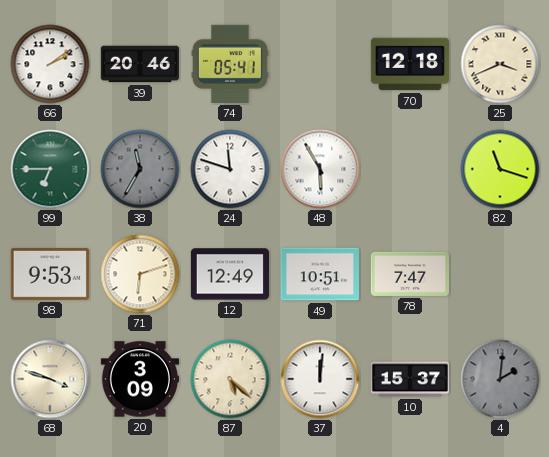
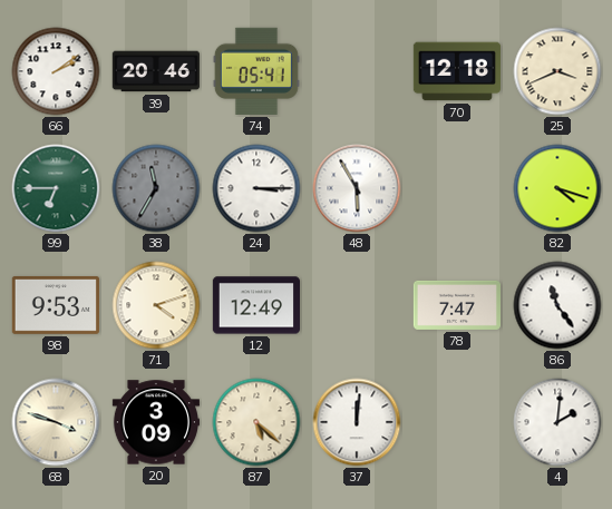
24: 11:48 -> 3:15
82: 11:18 -> 4:18
71: 6:12 -> 4:12
49: 10:51 -> none
86: none -> 11:24
10: 15:37 -> none
4 dial: grey -> white
